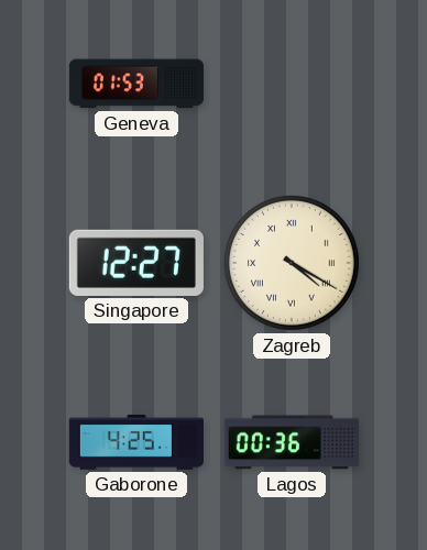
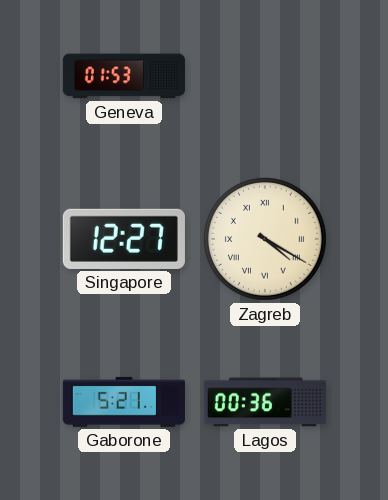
Gaborone: 4:25 -> 5:21
